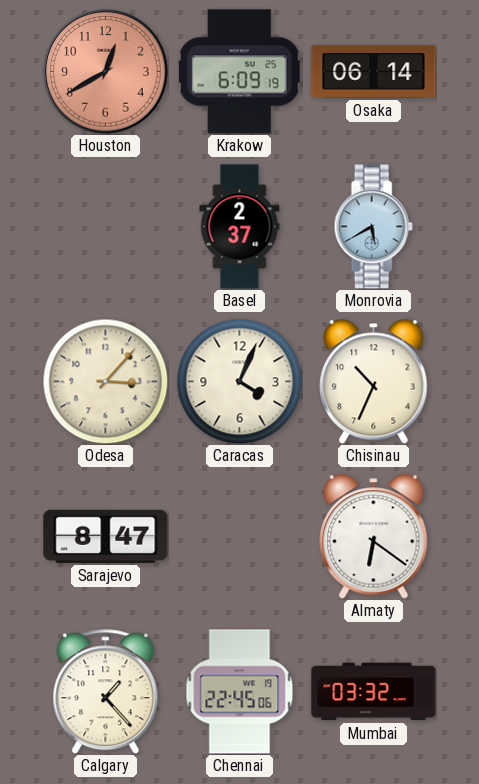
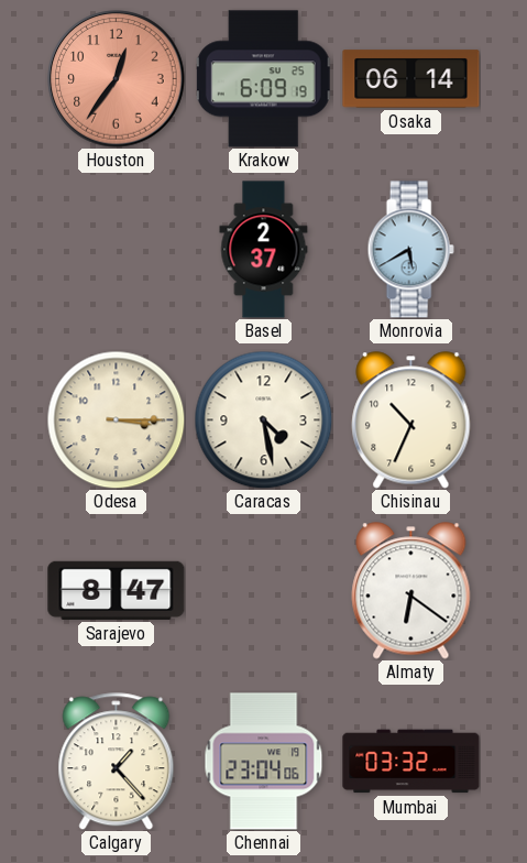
Houston: 12:40 -> 12:36
Odesa: 3:07 -> 3:15
Caracas: 4:04 -> 4:28
Chennai: 22:45 -> 23:04
